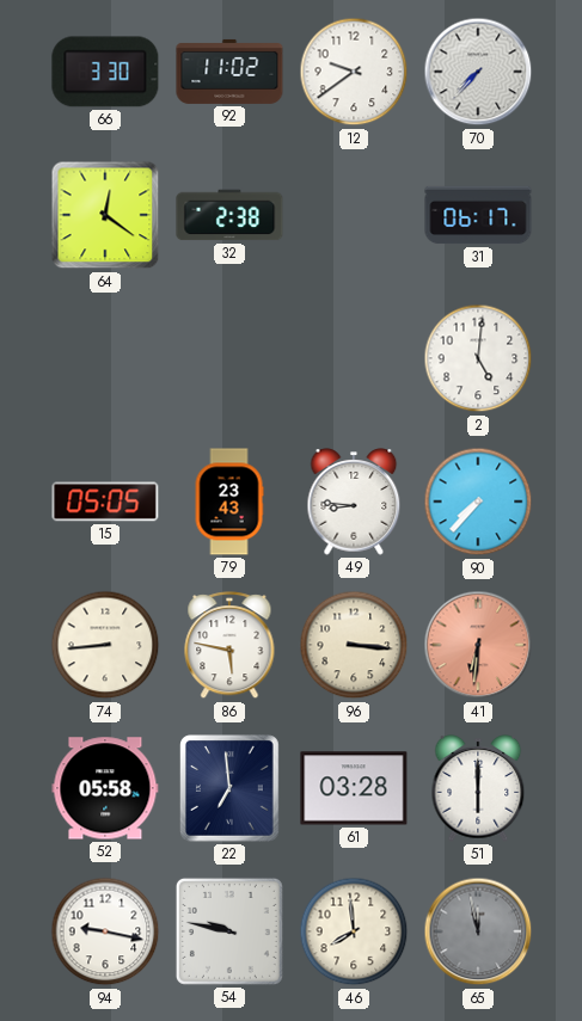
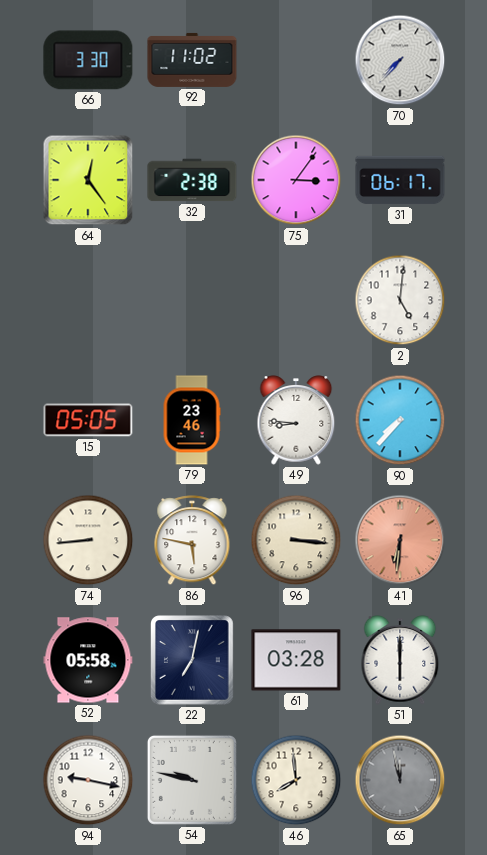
12: 9:39 -> none
64: 12:21 -> 12:24
75: none -> 3:06
79: 23:43 -> 23:46
22: 6:59 -> 7:02
